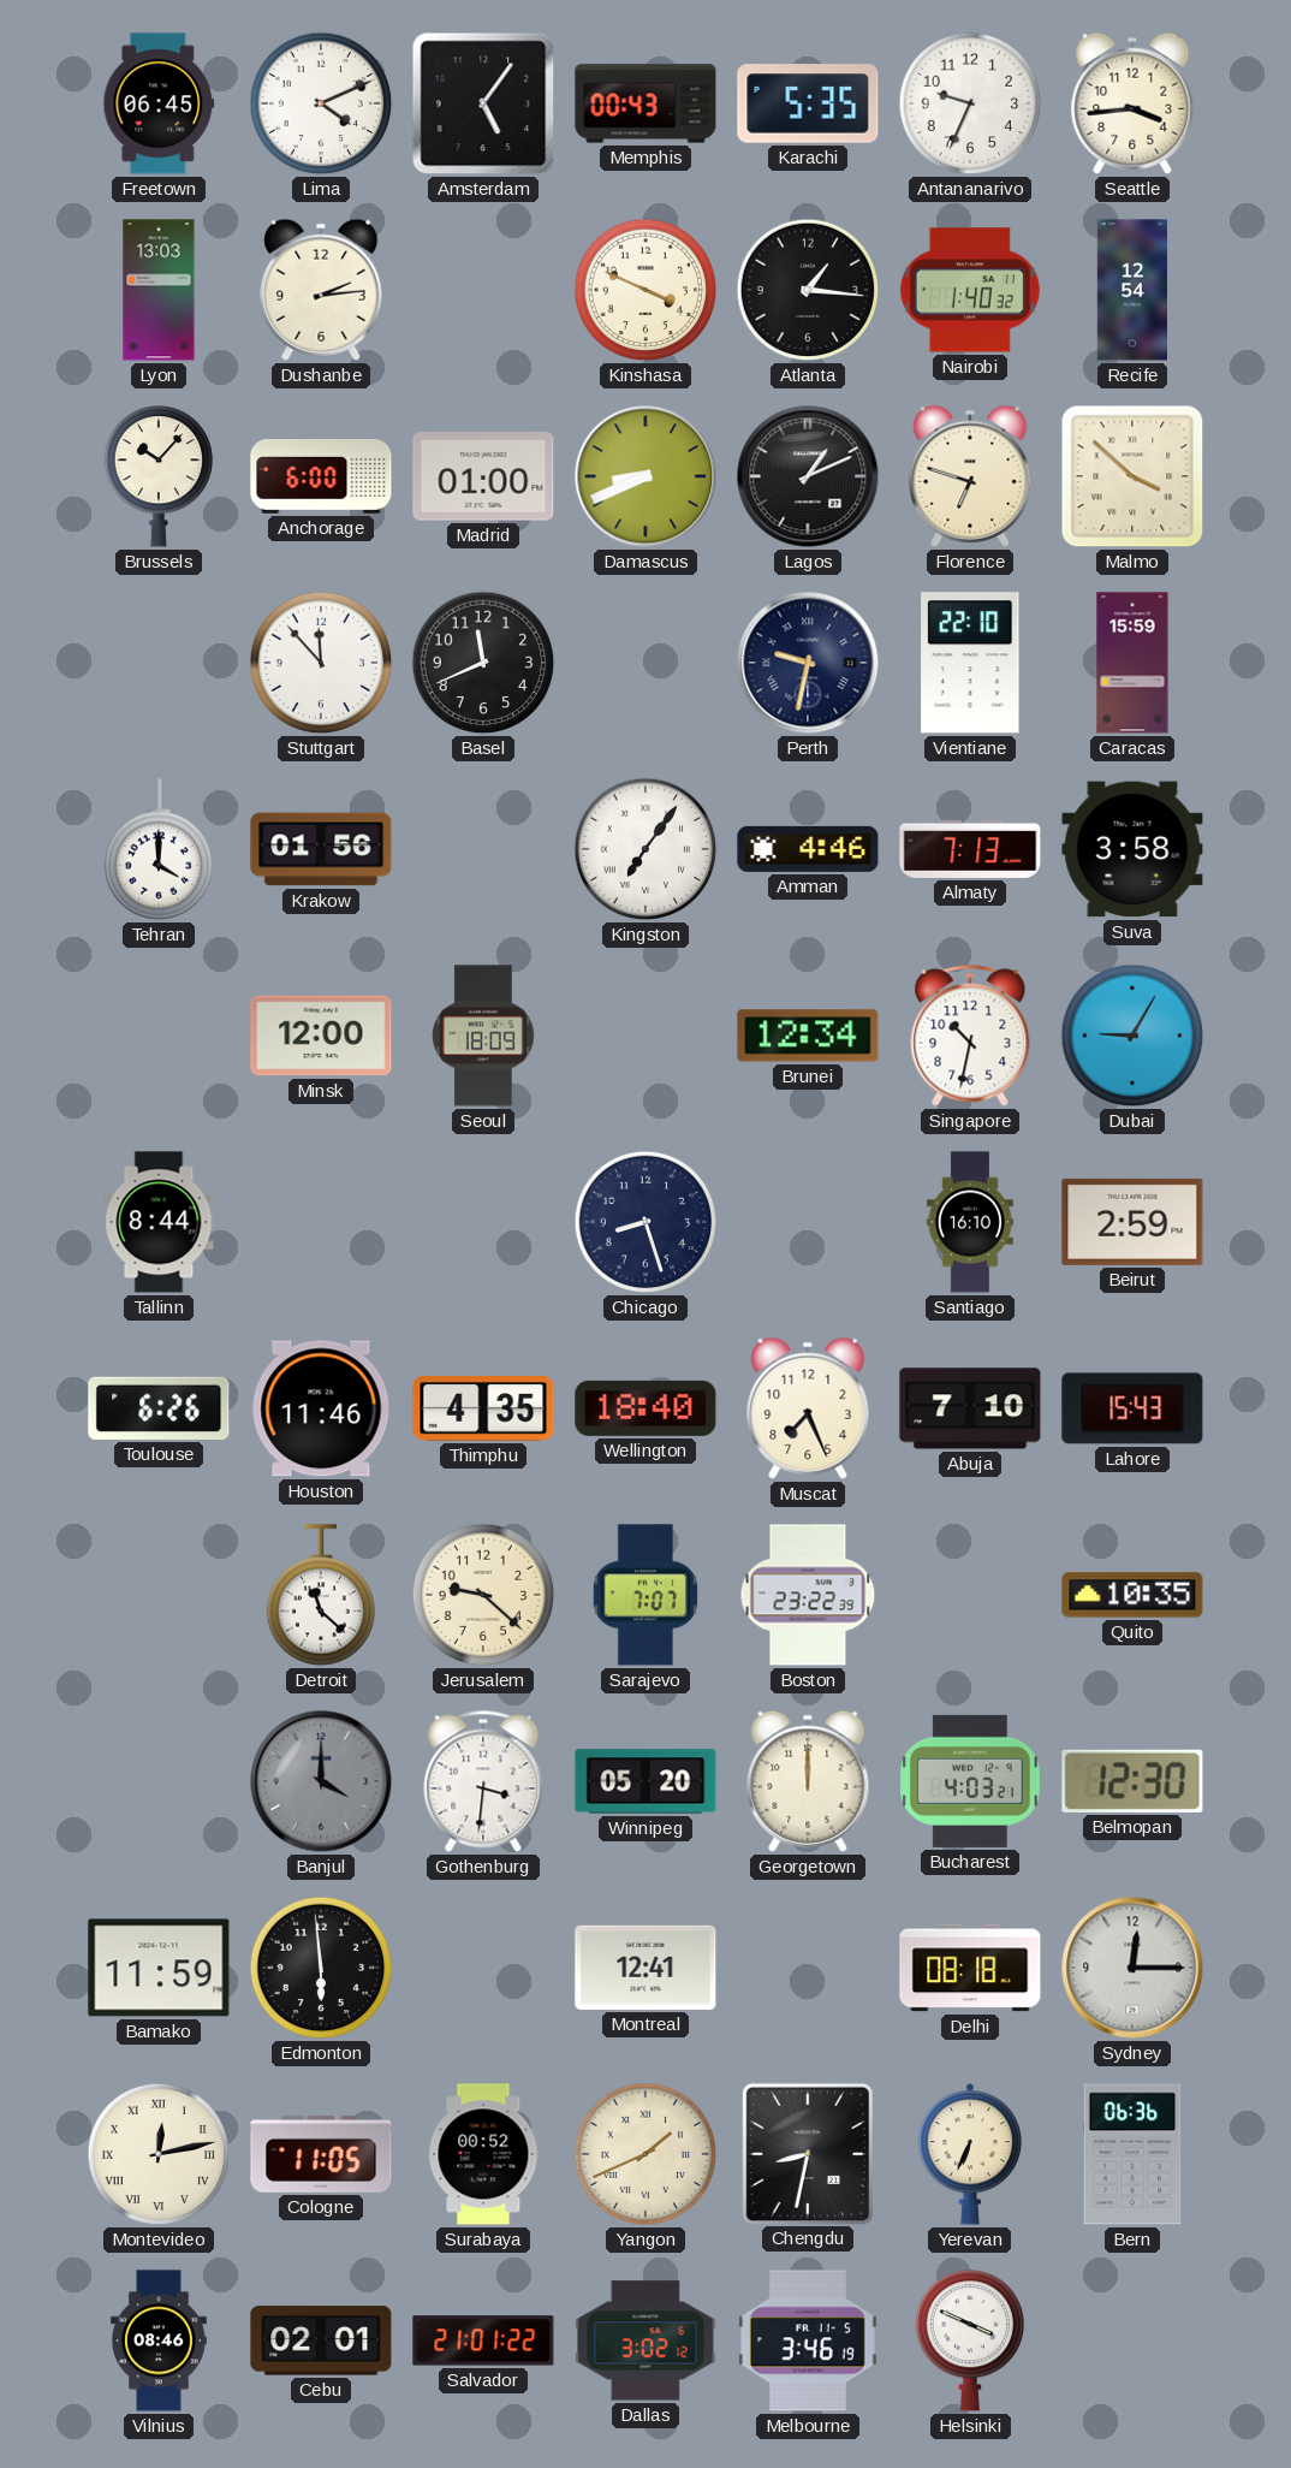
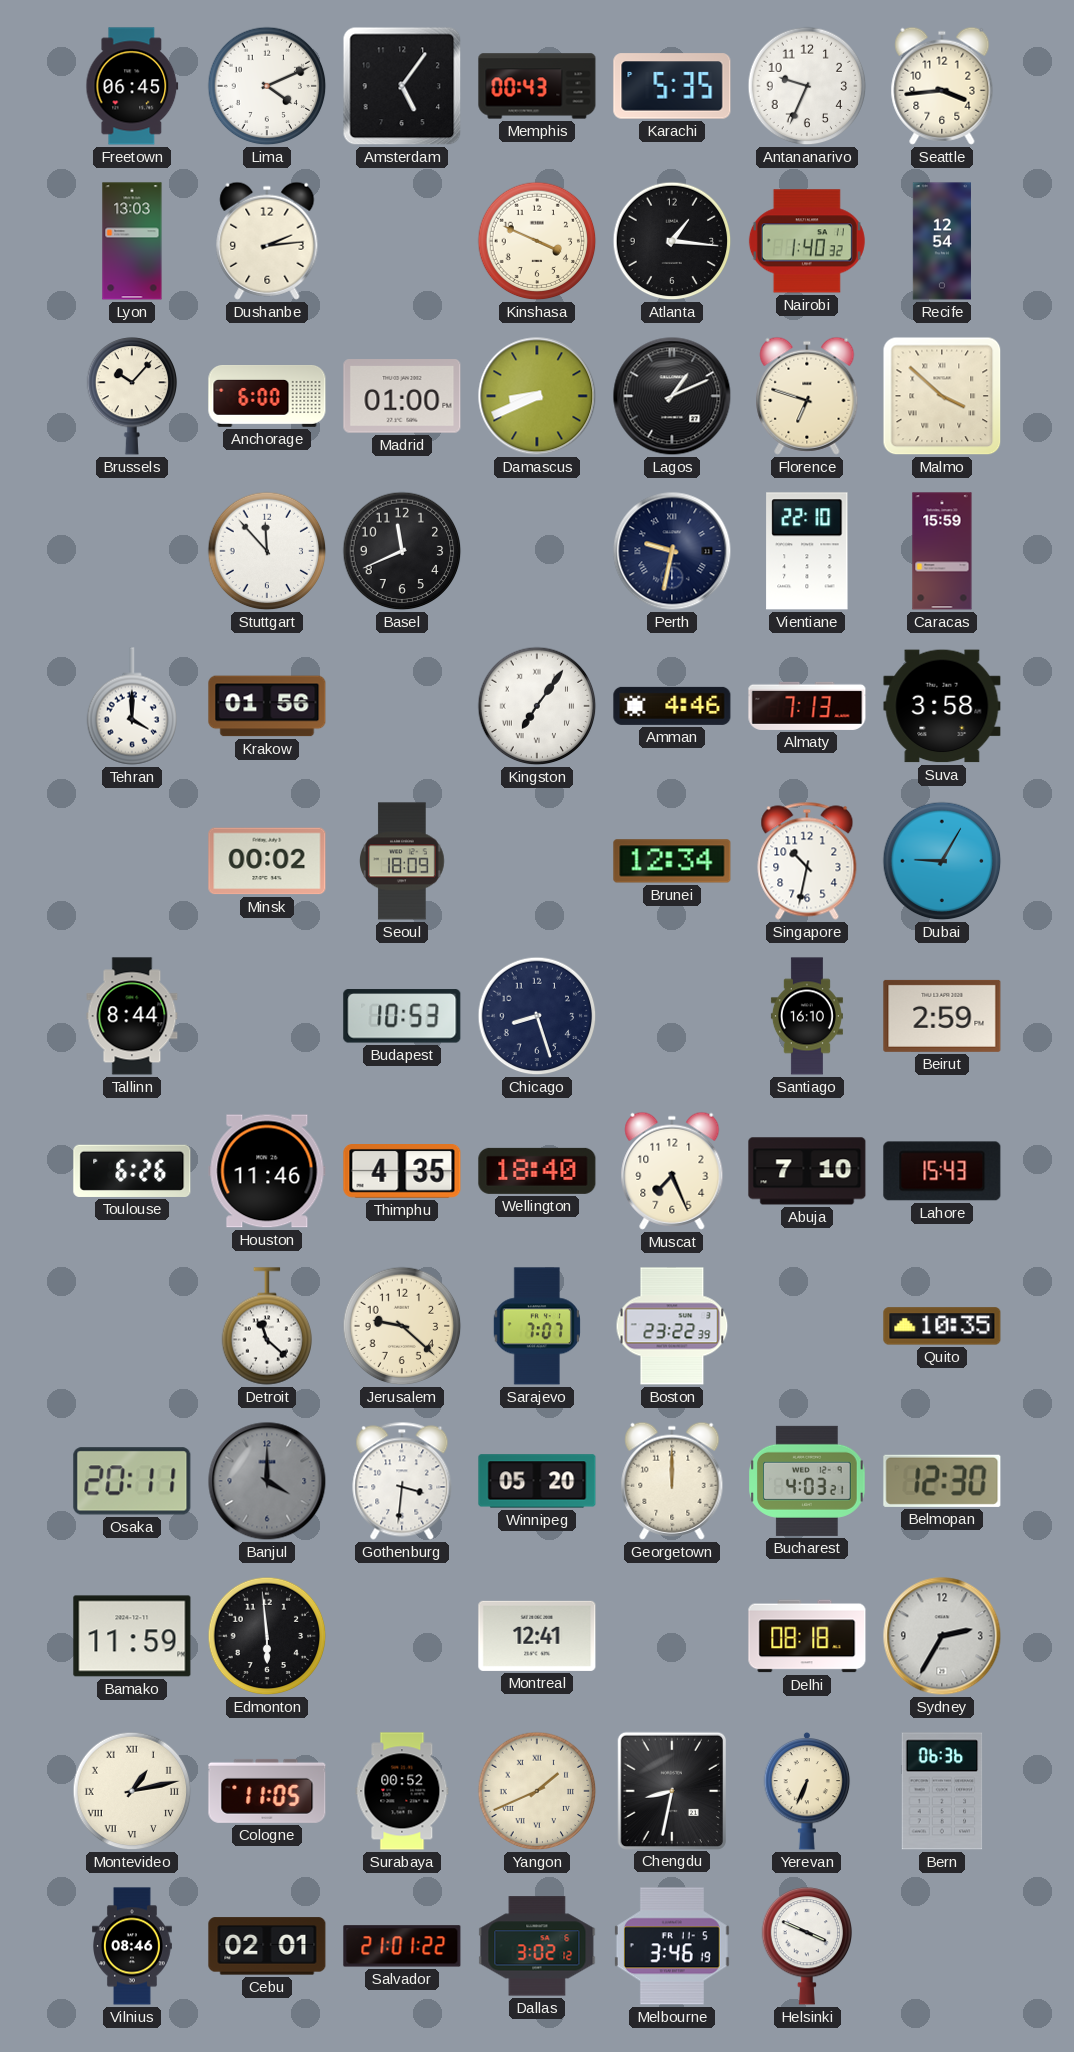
Minsk: 12:00 -> 00:02
Budapest: none -> 10:53
Osaka: none -> 20:11
Sydney: 12:15 -> 2:35
Montevideo: 12:13 -> 1:13
